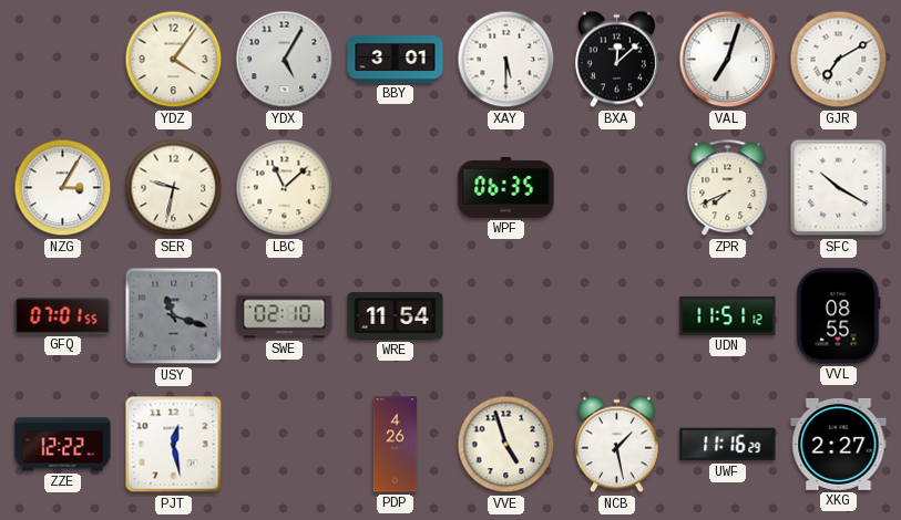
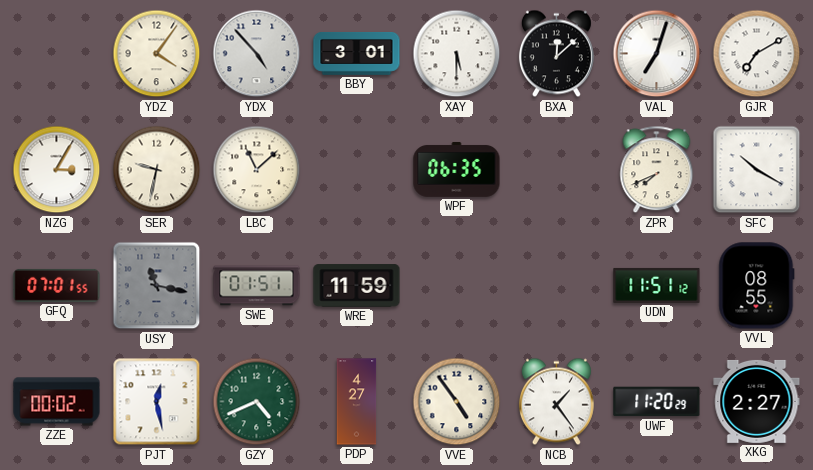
YDX: 5:05 -> 4:53
USY: 11:18 -> 11:17
SWE: 02:10 -> 01:51
WRE: 11:54 -> 11:59
ZZE: 12:22 -> 00:02
GZY: none -> 4:41
PDP: 4:26 -> 4:27
VVE: 4:57 -> 4:54
NCB: 1:28 -> 1:24
UWF: 11:16 -> 11:20
